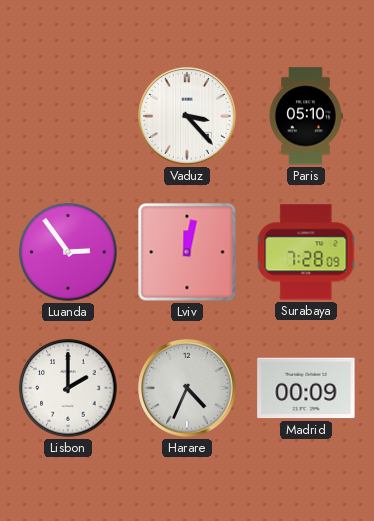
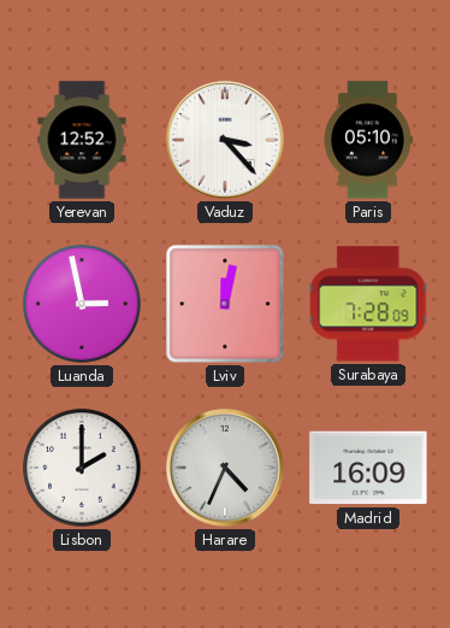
Yerevan: none -> 12:52
Luanda: 2:54 -> 2:58
Madrid: 00:09 -> 16:09
